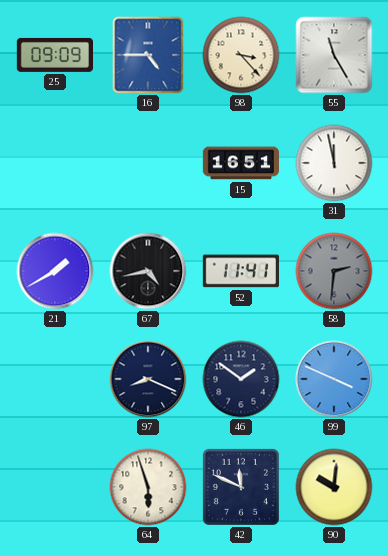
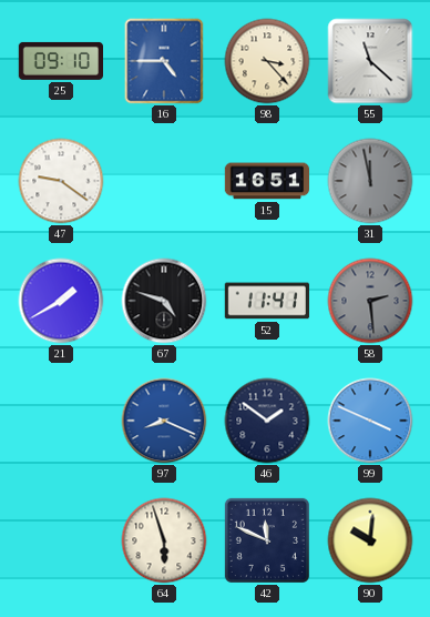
25: 09:09 -> 09:10
55: 11:25 -> 11:22
47: none -> 9:21
31 dial: white -> grey
67: 4:43 -> 4:48
58: 2:31 -> 2:29
97 dial: navy -> blue
